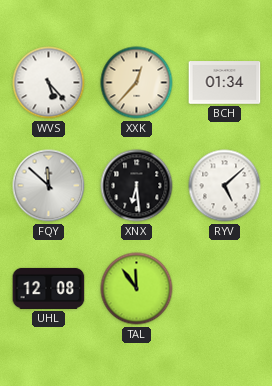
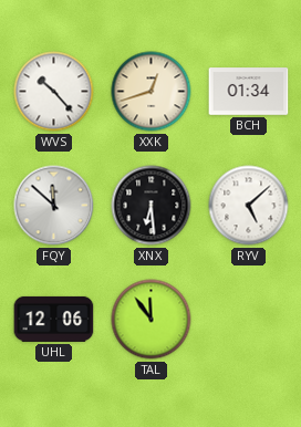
WVS: 5:23 -> 10:23
XXK: 12:37 -> 12:42
UHL: 12:08 -> 12:06
